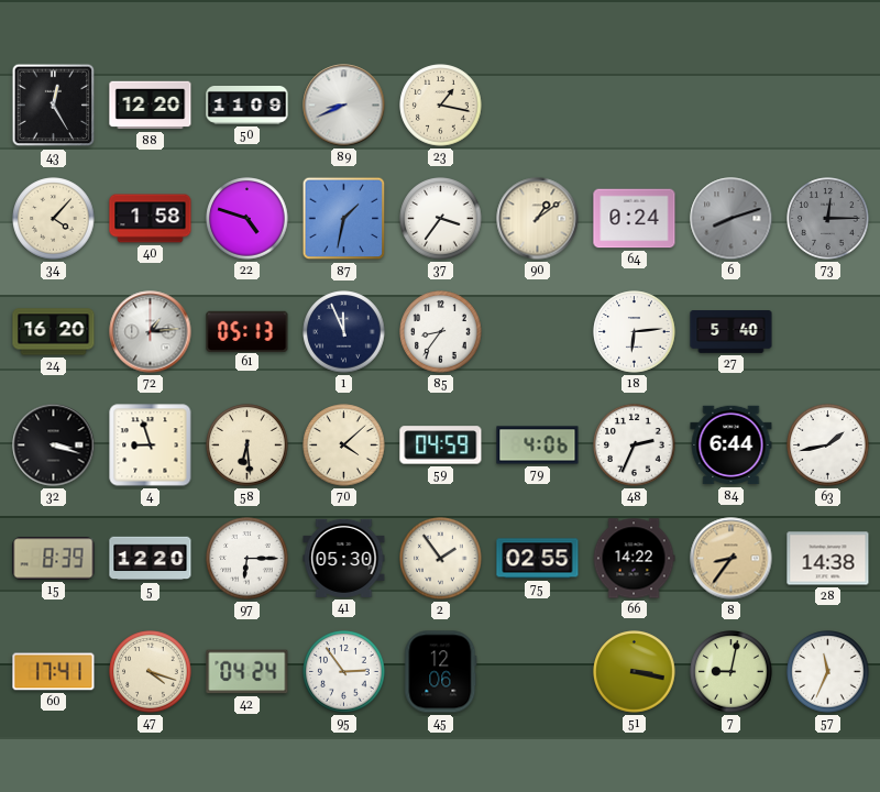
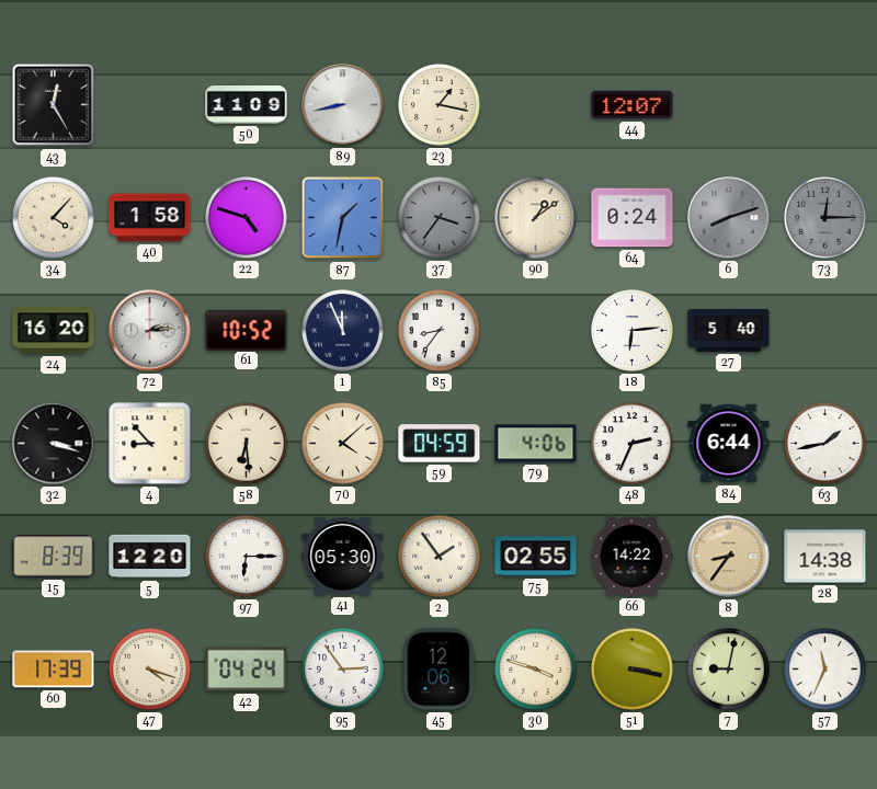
88: 12:20 -> none
89: 8:41 -> 8:43
44: none -> 12:07
37 dial: white -> grey
72: 1:14 -> 2:14
61: 05:13 -> 10:52
4: 8:57 -> 8:53
60: 17:41 -> 17:39
30: none -> 3:48
